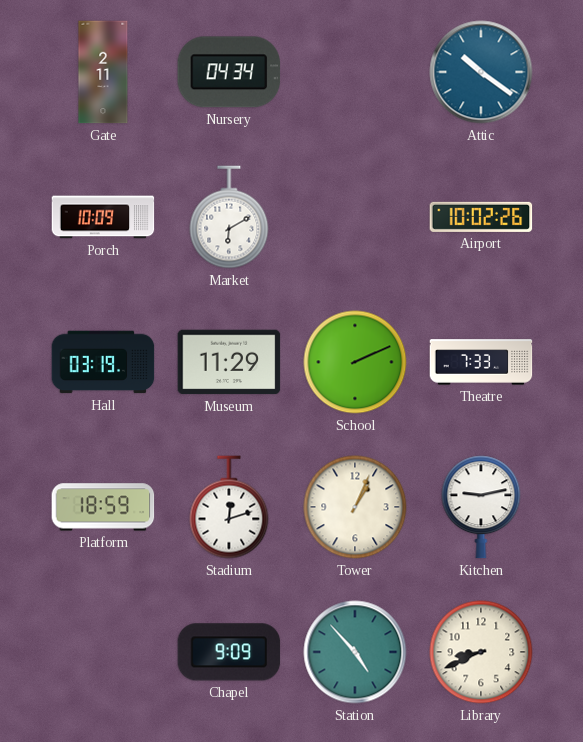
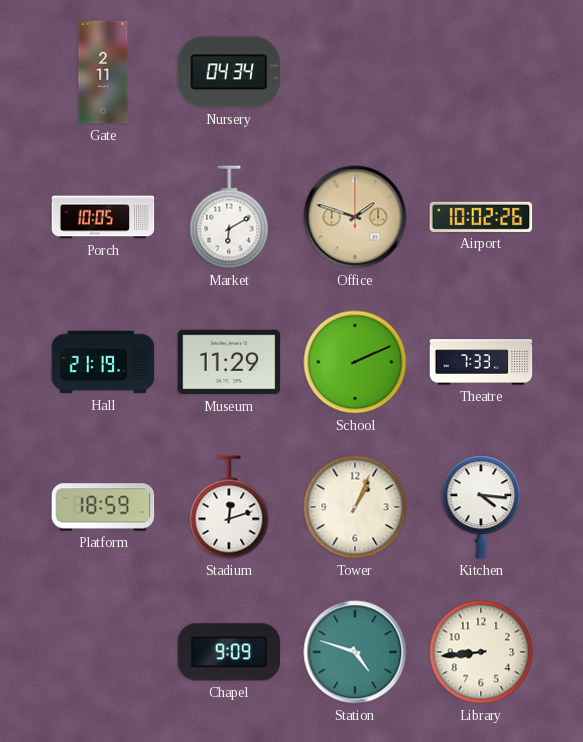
Attic: 10:21 -> none
Porch: 10:09 -> 10:05
Office: none -> 1:48
Hall: 03:19 -> 21:19
Kitchen: 9:13 -> 4:16
Station: 4:53 -> 4:48
Library: 8:41 -> 8:44
